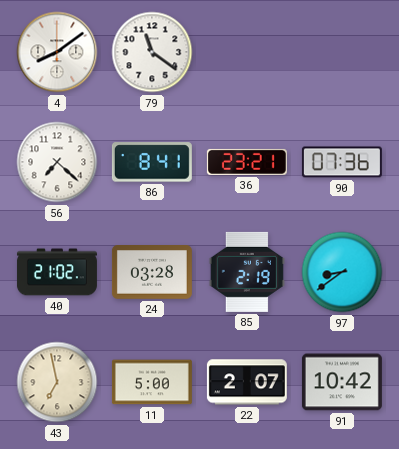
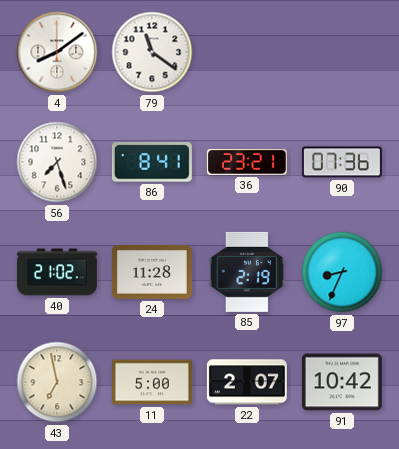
56: 7:22 -> 7:27
24: 03:28 -> 11:28
97: 8:39 -> 8:34
